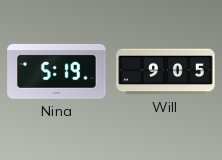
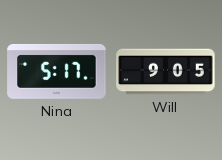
Nina: 5:19 -> 5:17
